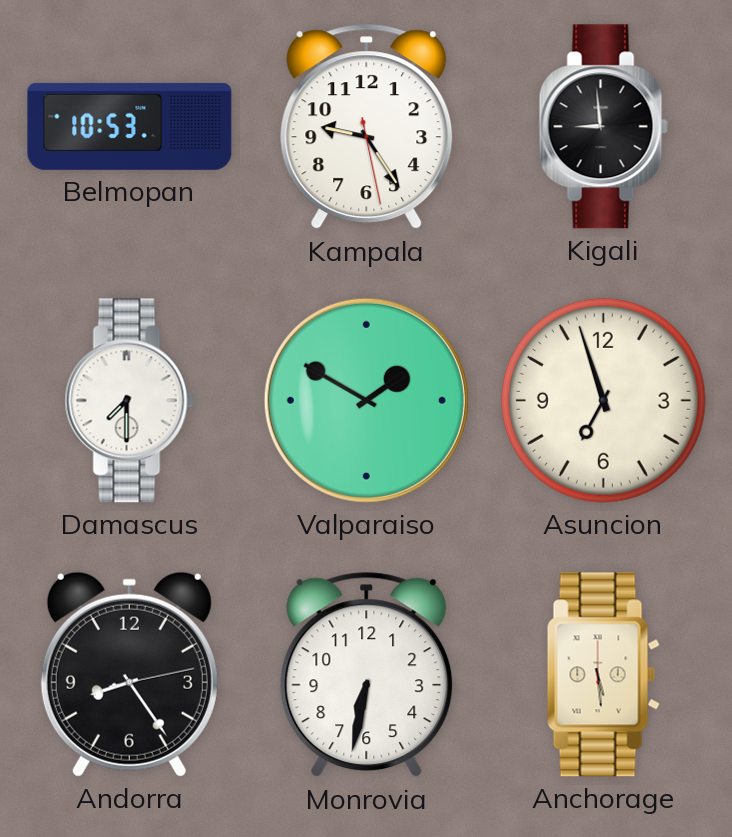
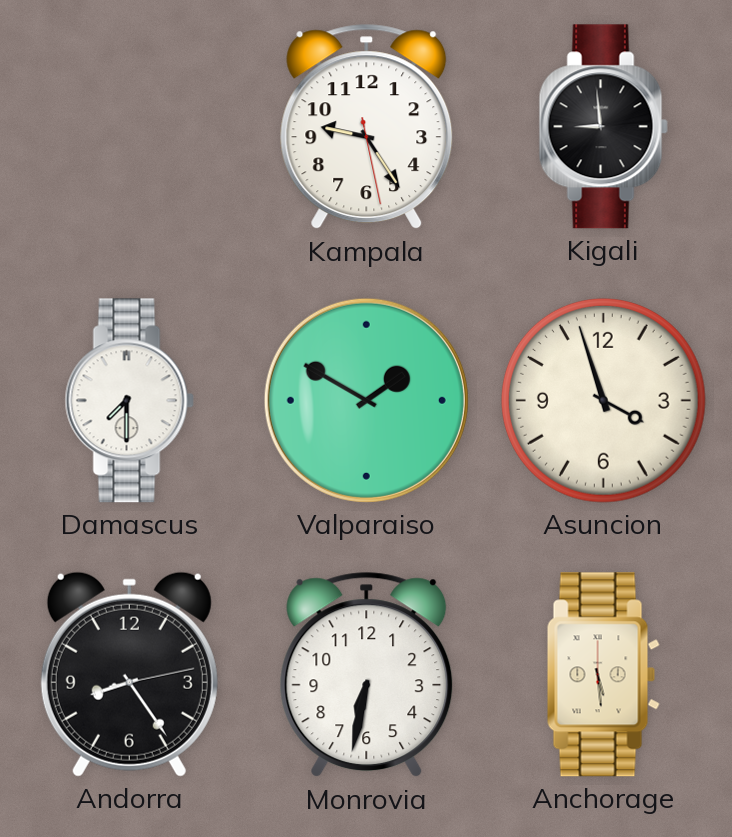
Belmopan: 10:53 -> none
Asuncion: 6:57 -> 3:57
